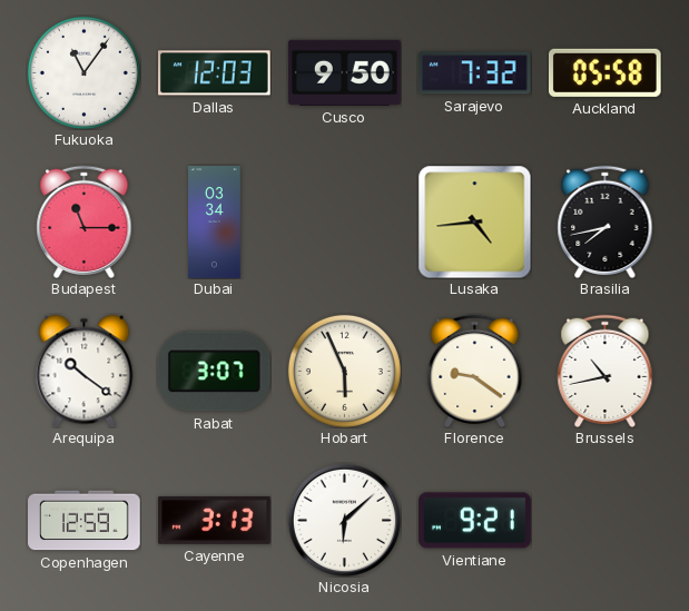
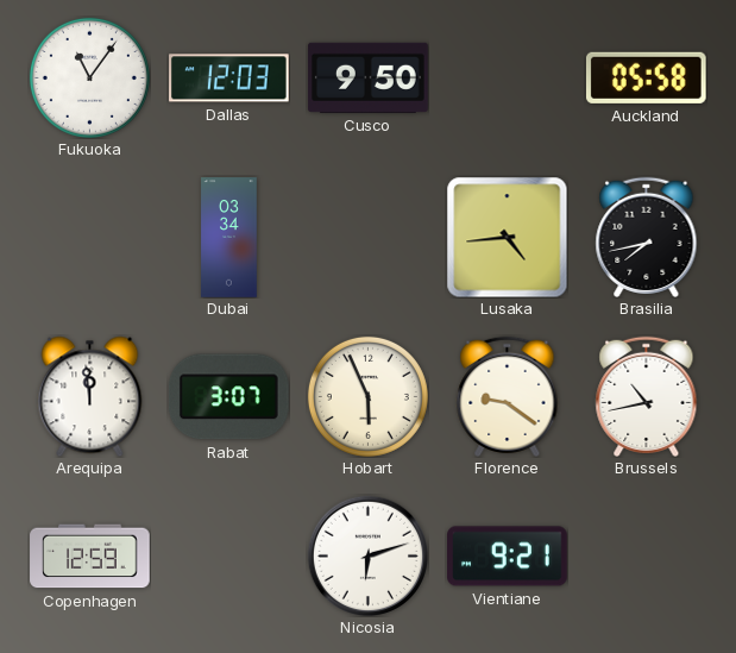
Sarajevo: 7:32 -> none
Budapest: 11:15 -> none
Arequipa: 10:21 -> 11:59
Cayenne: 3:13 -> none
Nicosia: 6:08 -> 6:12
